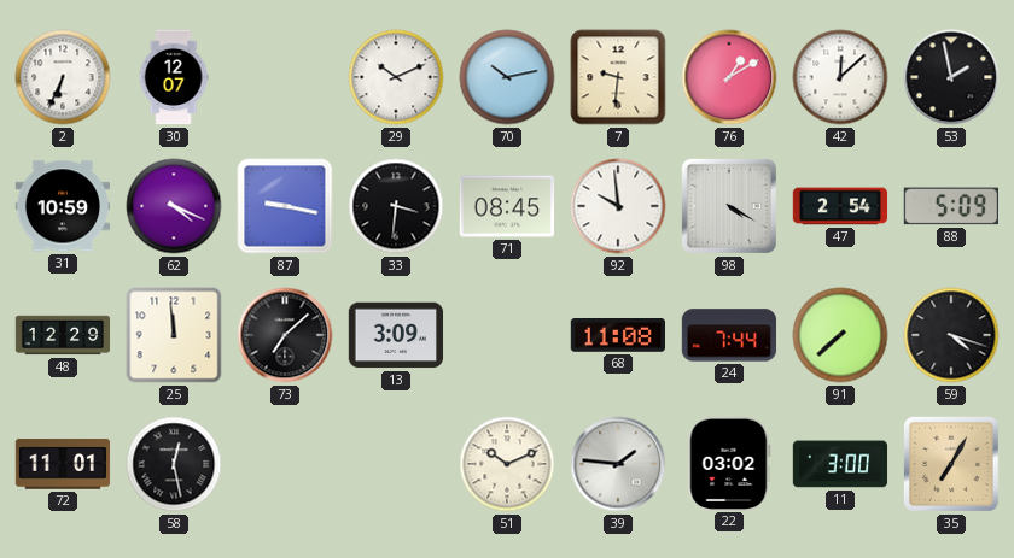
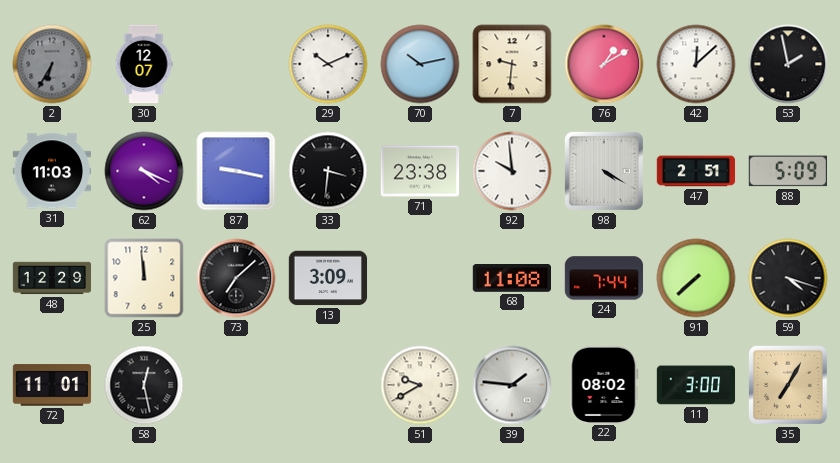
2: 6:34 -> 6:35
2 dial: white -> grey
31: 10:59 -> 11:03
71: 08:45 -> 23:38
47: 2:54 -> 2:51
51: 10:11 -> 9:40
22: 03:02 -> 08:02
